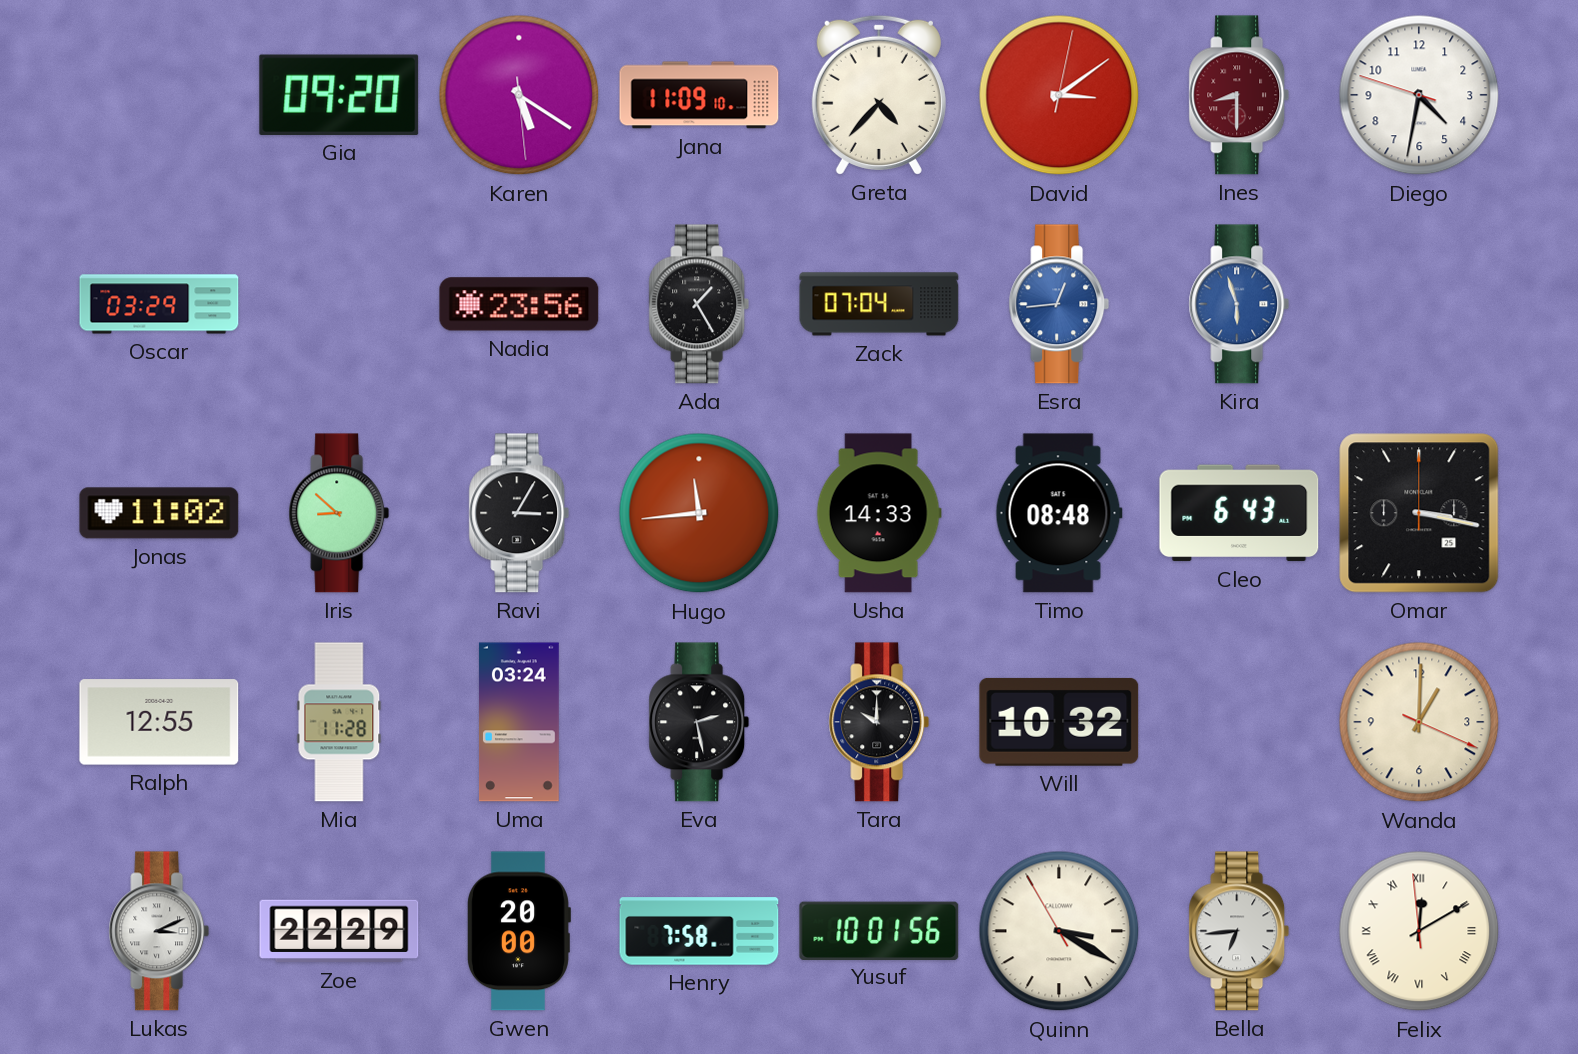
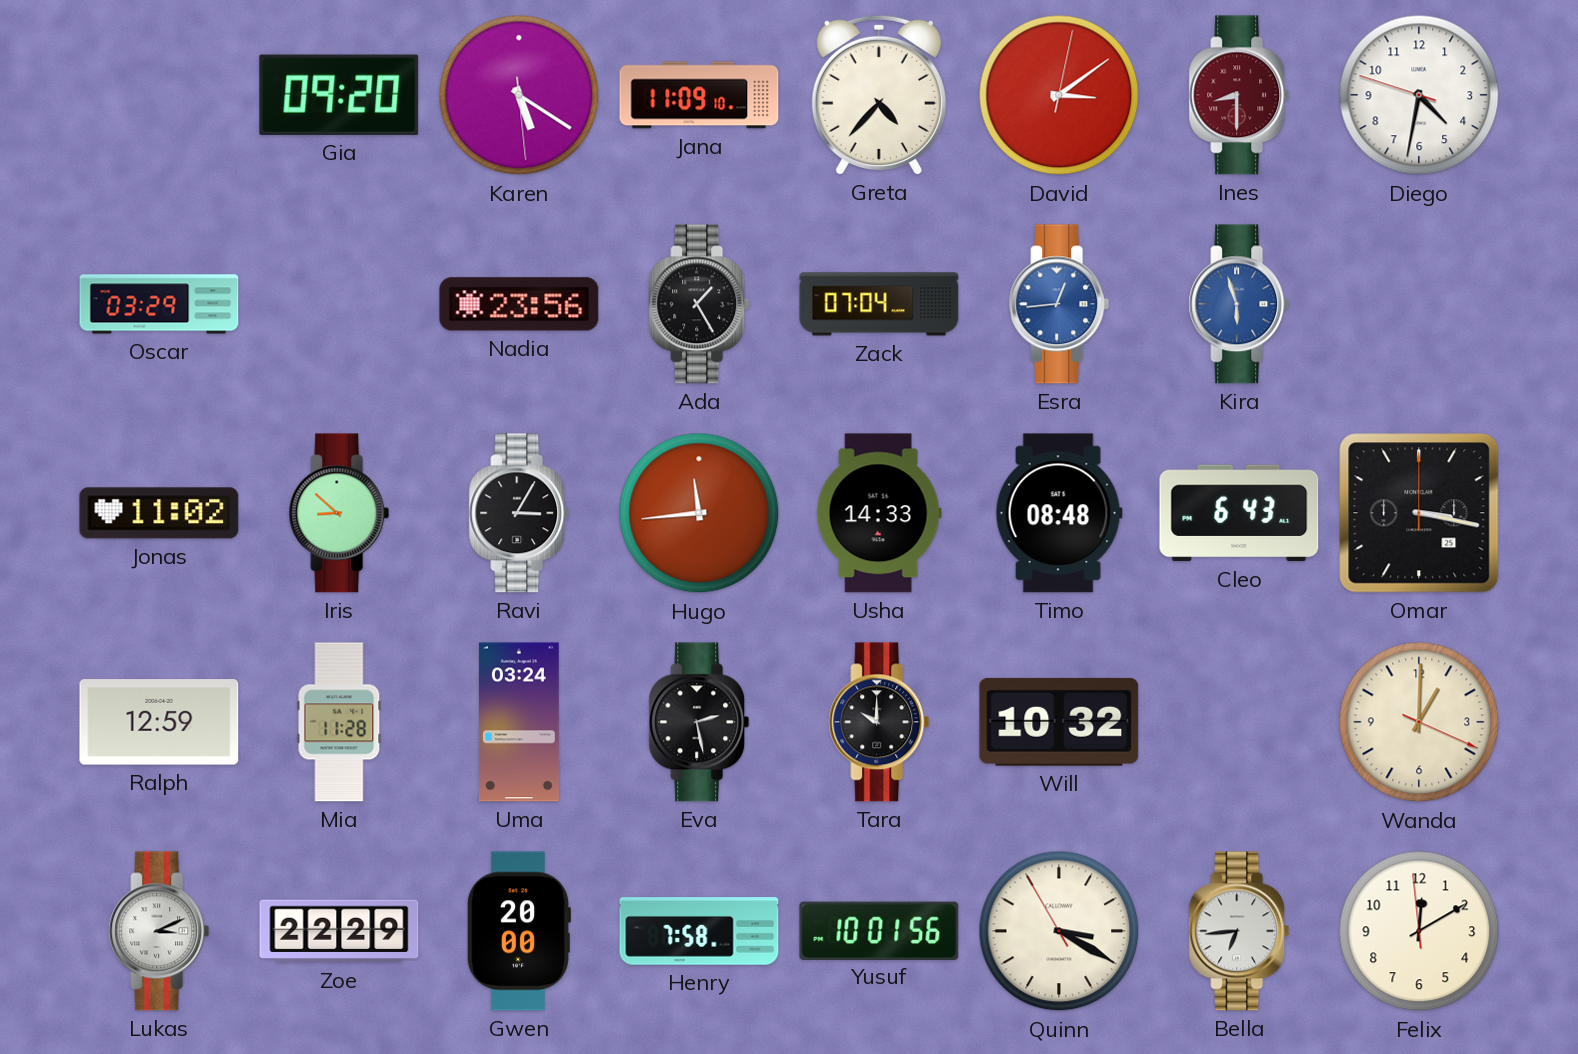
Ralph: 12:55 -> 12:59
Felix numerals: Roman -> Arabic
